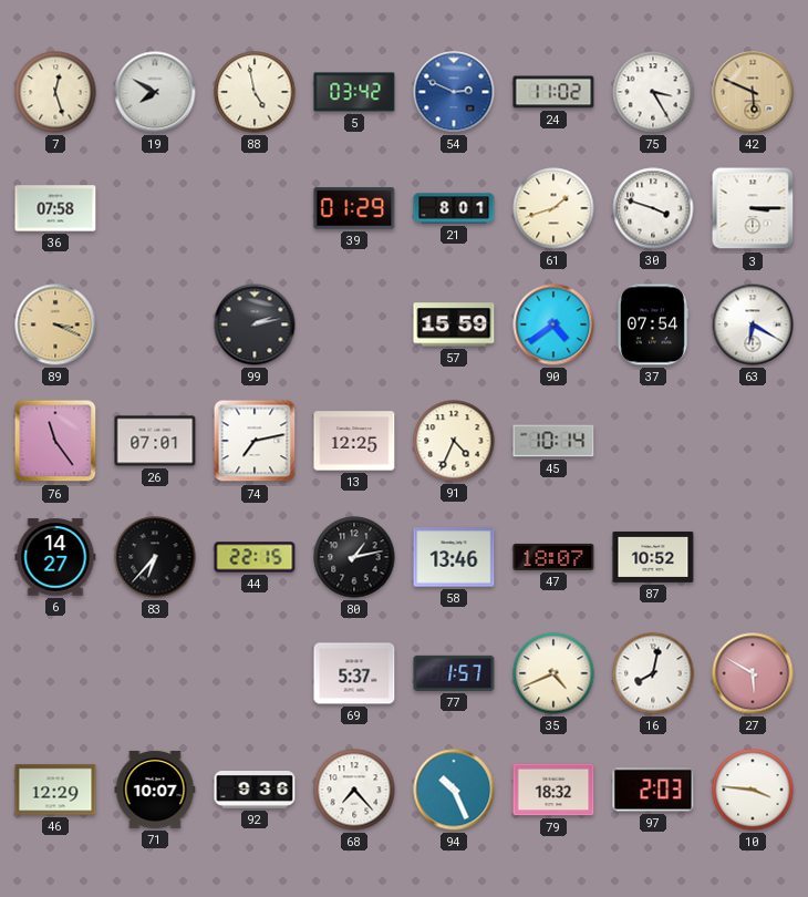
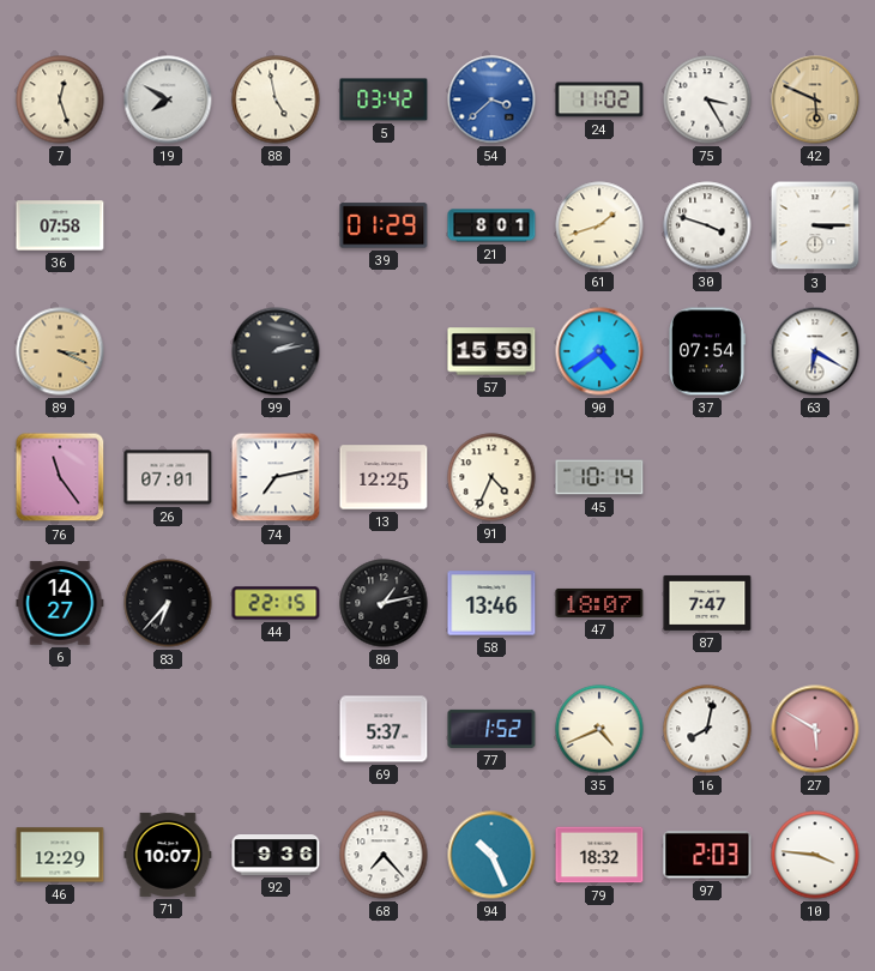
54: 2:49 -> 3:38
87: 10:52 -> 7:47
77: 1:57 -> 1:52
